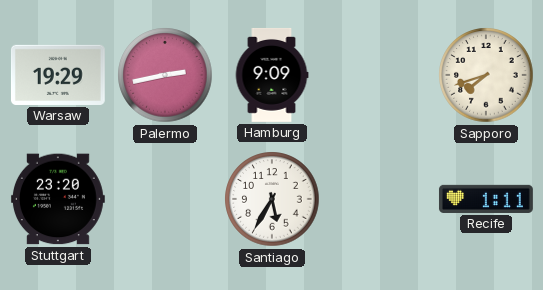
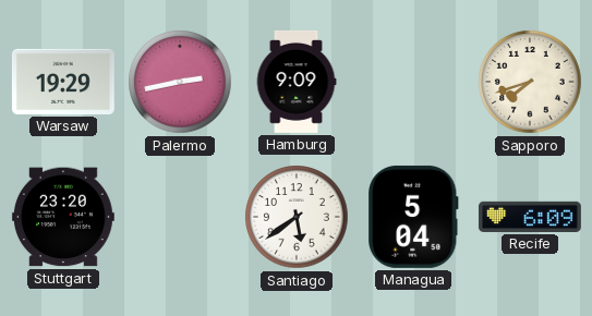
Santiago: 5:35 -> 5:39
Managua: none -> 5:04
Recife: 1:11 -> 6:09
